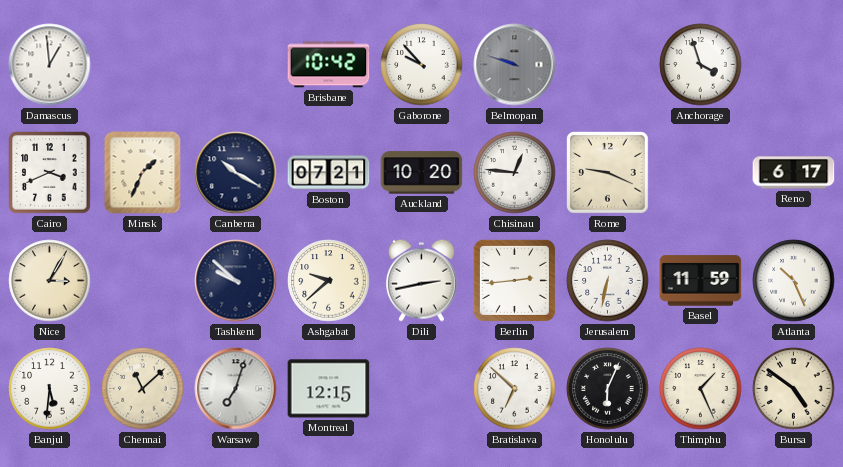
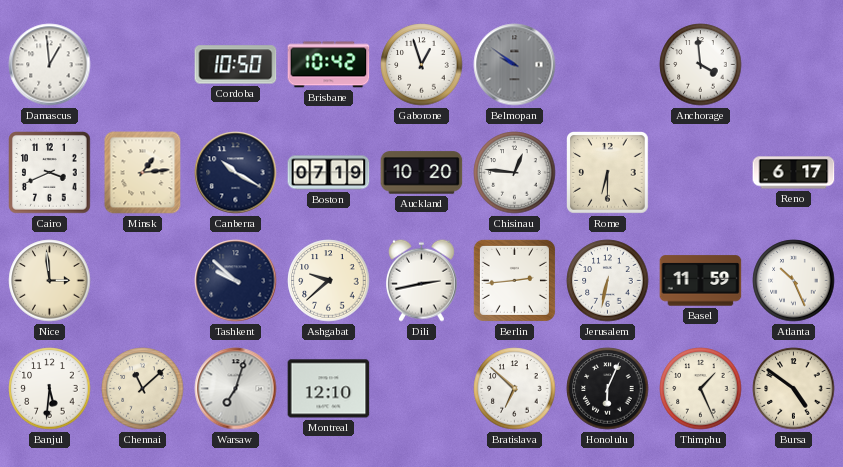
Cordoba: none -> 10:50
Gaborone: 9:53 -> 12:57
Belmopan: 9:48 -> 9:51
Anchorage: 3:57 -> 3:59
Minsk: 1:34 -> 1:14
Boston: 07:21 -> 07:19
Rome: 9:19 -> 6:30
Nice: 3:05 -> 2:59
Montreal: 12:15 -> 12:10
